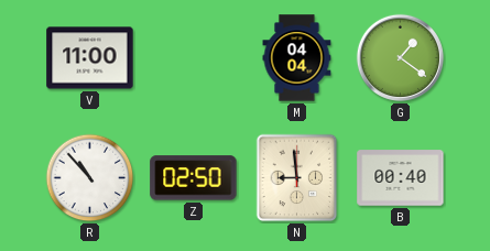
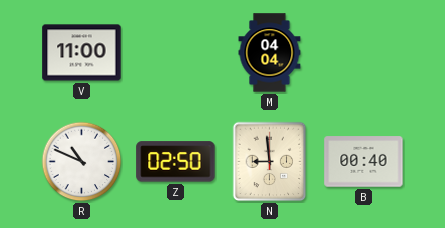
G: 1:21 -> none
R: 10:53 -> 10:49
